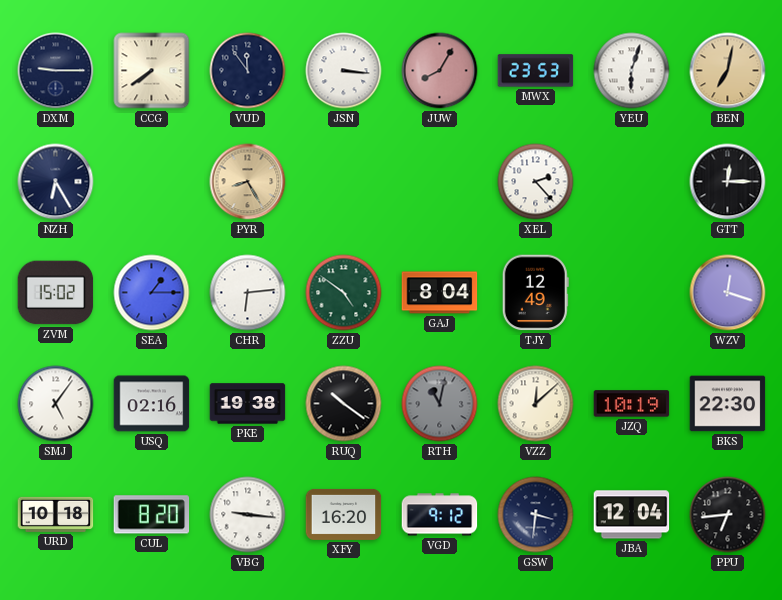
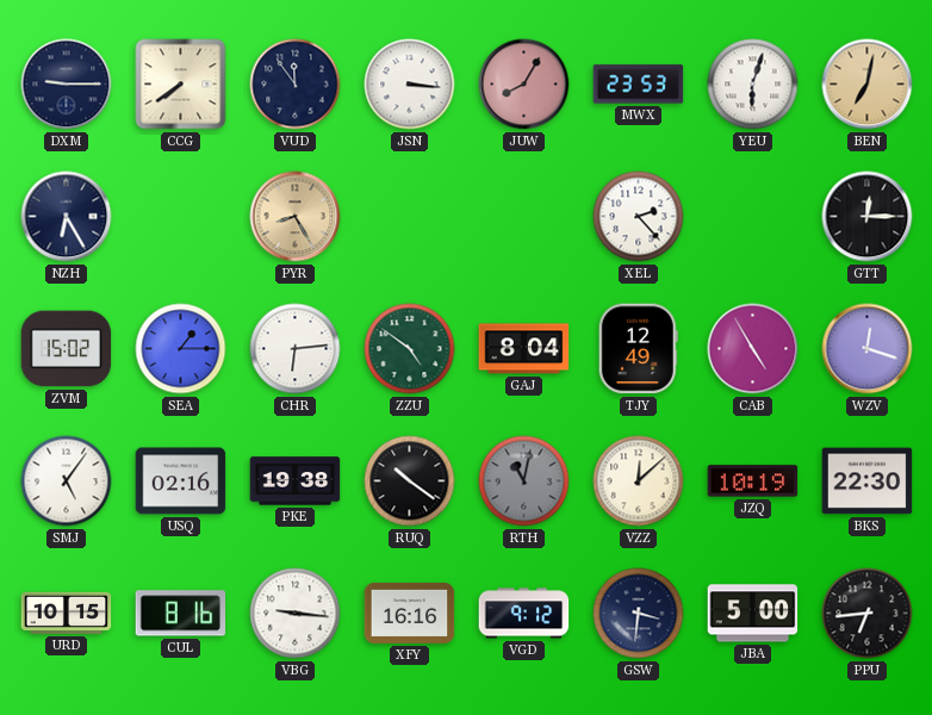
CAB: none -> 4:55
URD: 10:18 -> 10:15
CUL: 8:20 -> 8:16
XFY: 16:20 -> 16:16
JBA: 12:04 -> 5:00
